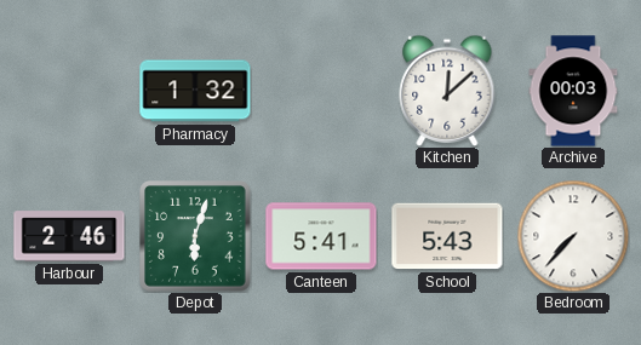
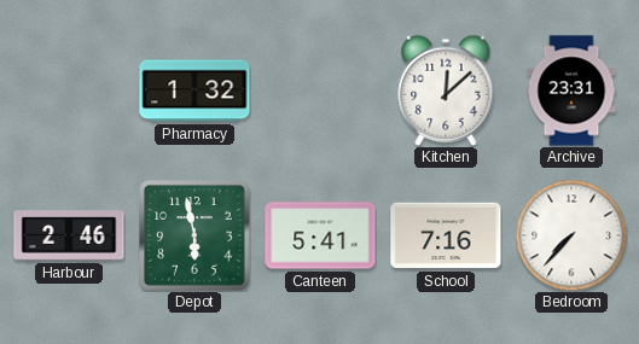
Archive: 00:03 -> 23:31
Depot: 6:03 -> 5:58
School: 5:43 -> 7:16
